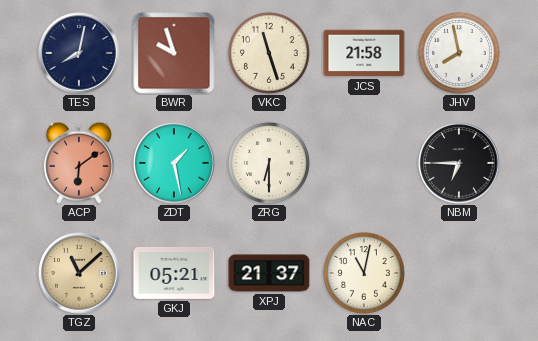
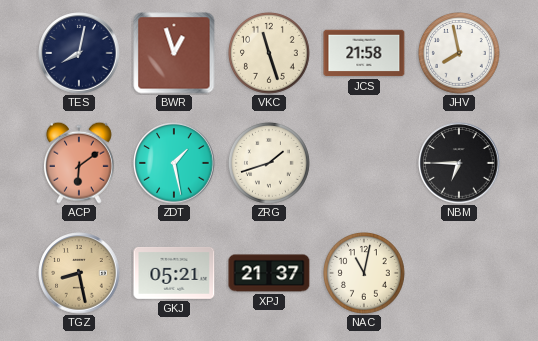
BWR: 9:57 -> 12:57
ZRG: 6:30 -> 1:42
TGZ: 11:08 -> 8:28
